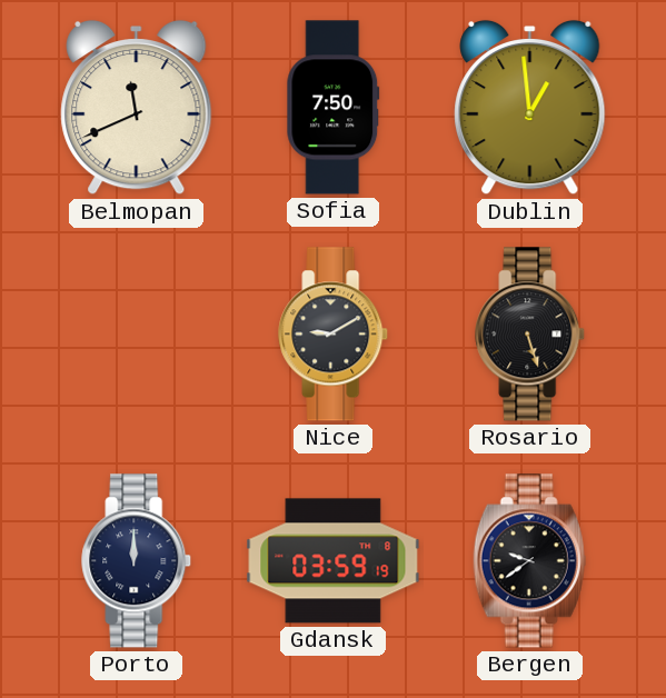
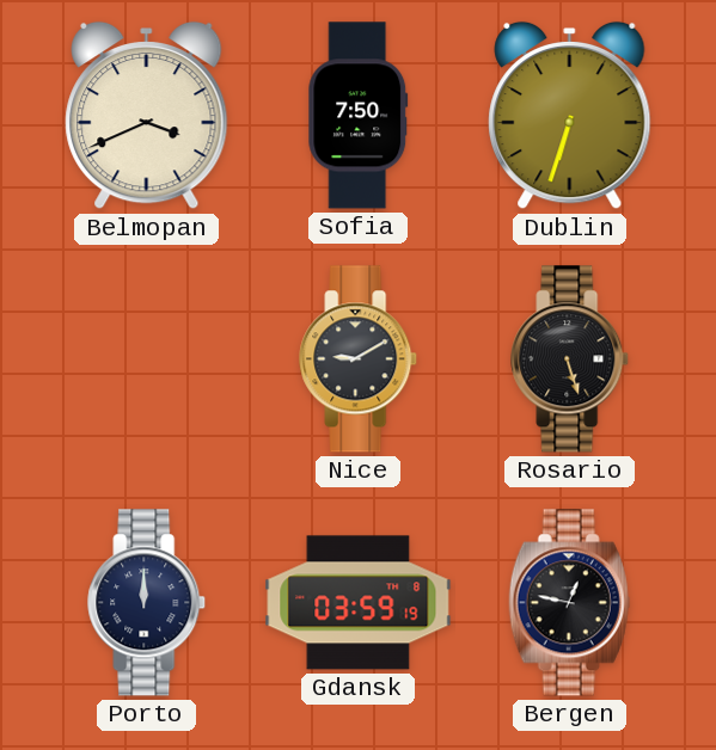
Belmopan: 11:41 -> 3:41
Dublin: 12:59 -> 6:33
Bergen: 9:39 -> 12:47
